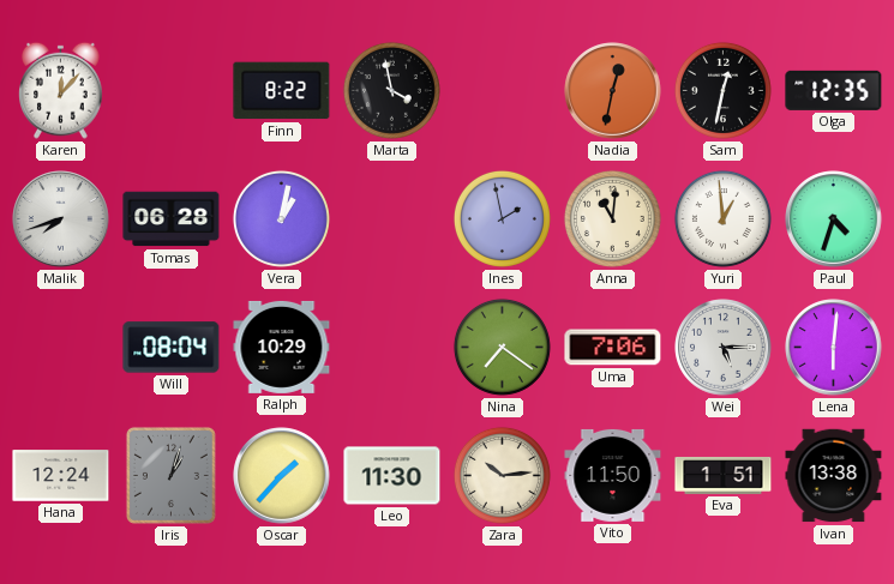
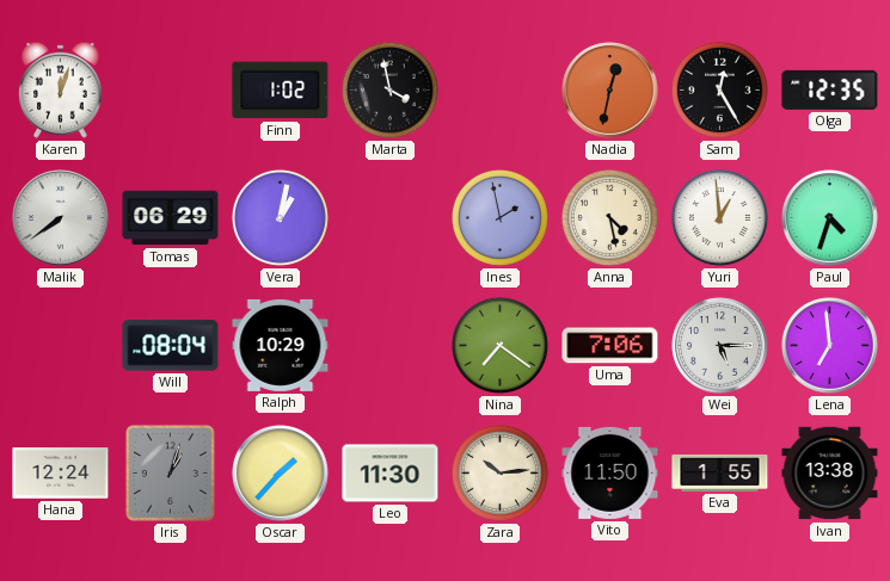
Karen: 12:07 -> 12:03
Finn: 8:22 -> 1:02
Sam: 12:32 -> 12:25
Malik: 7:42 -> 7:39
Tomas: 06:28 -> 06:29
Anna: 11:01 -> 4:28
Lena: 6:01 -> 6:59
Eva: 1:51 -> 1:55
